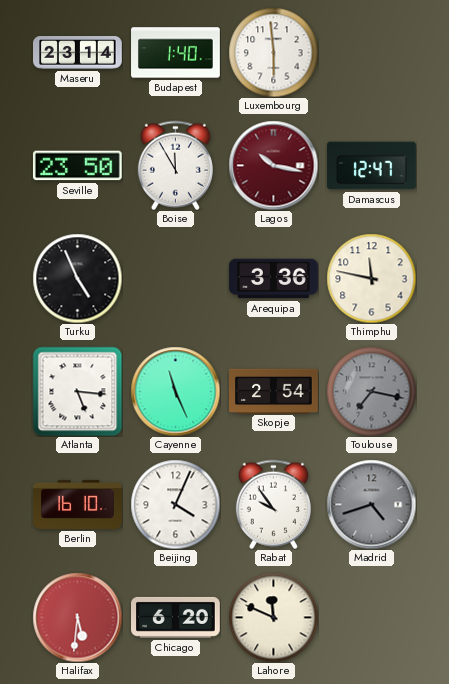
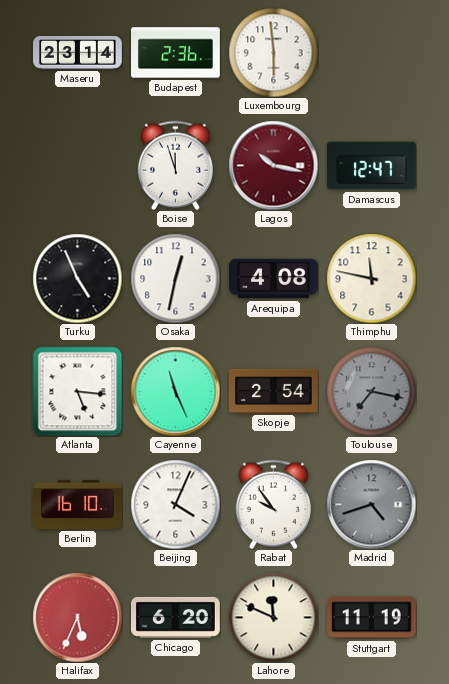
Budapest: 1:40 -> 2:36
Seville: 23:50 -> none
Boise: 11:55 -> 11:57
Osaka: none -> 12:32
Arequipa: 3:36 -> 4:08
Halifax: 5:31 -> 5:34
Stuttgart: none -> 11:19
